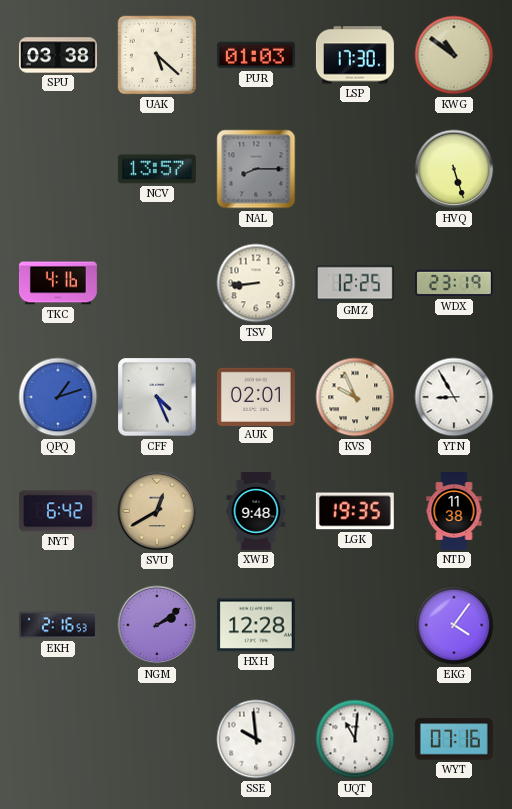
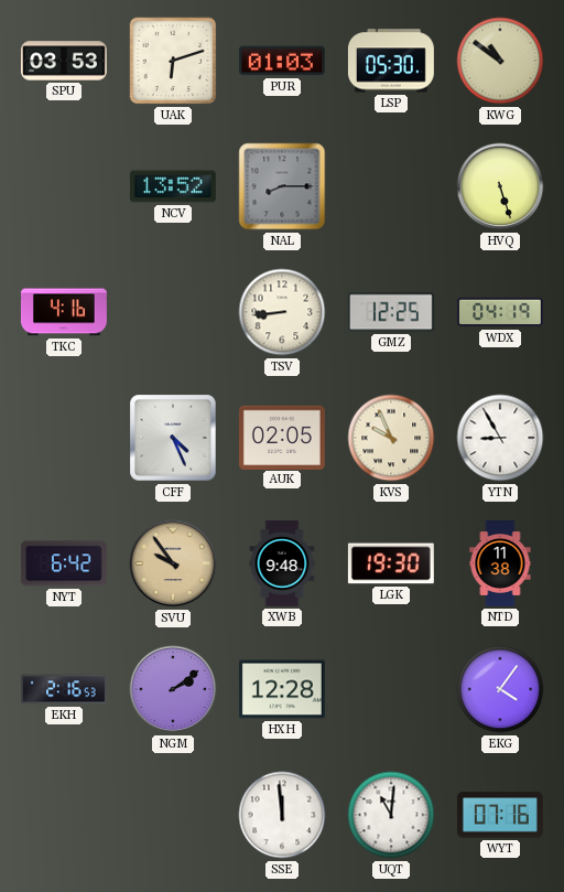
SPU: 03:38 -> 03:53
UAK: 5:22 -> 6:12
LSP: 17:30 -> 05:30
NCV: 13:57 -> 13:52
WDX: 23:19 -> 04:19
QPQ: 1:12 -> none
AUK: 02:01 -> 02:05
SVU: 12:40 -> 9:54
LGK: 19:35 -> 19:30
SSE: 9:59 -> 11:59
